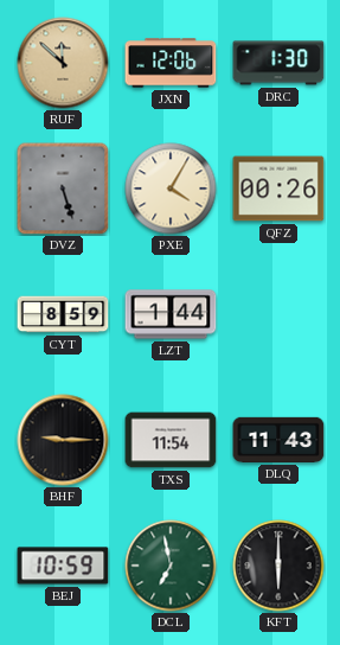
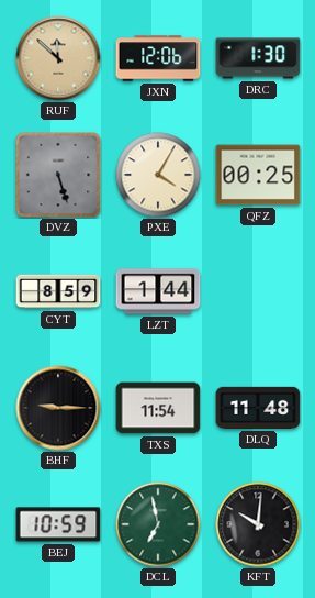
QFZ: 00:26 -> 00:25
DLQ: 11:43 -> 11:48
KFT: 6:00 -> 10:01
